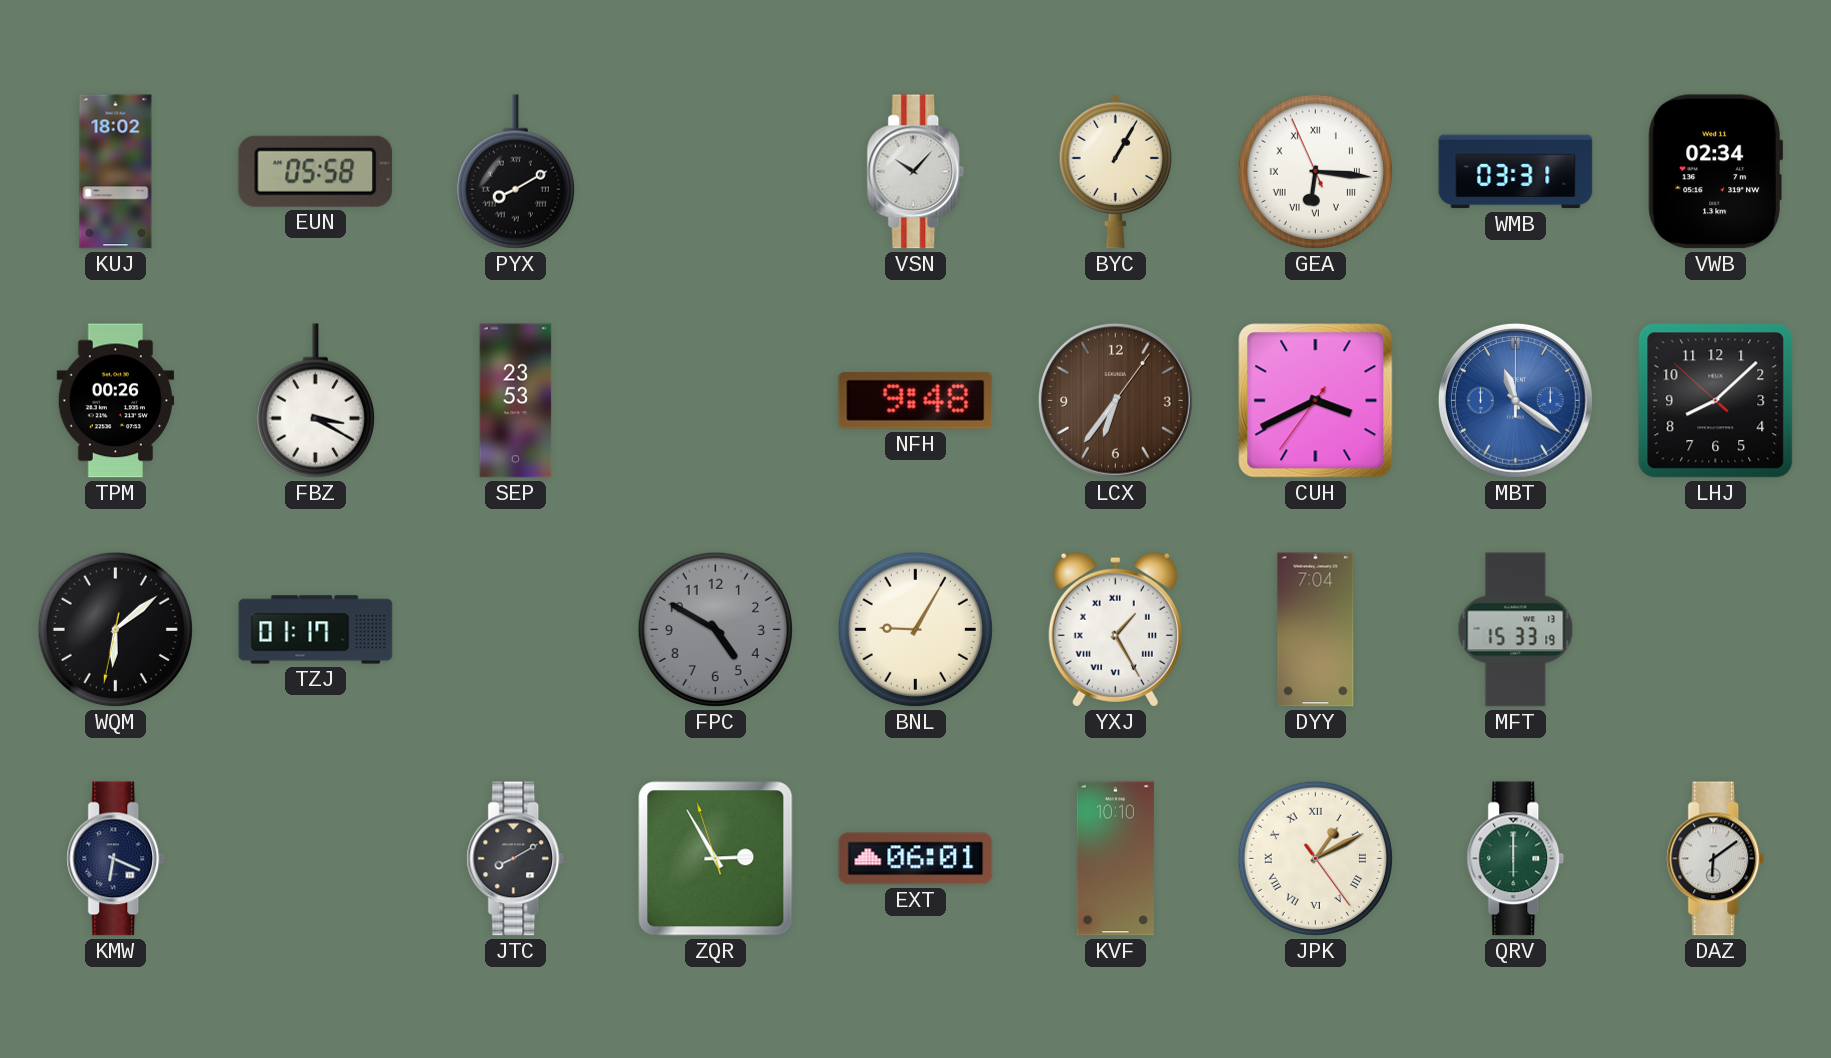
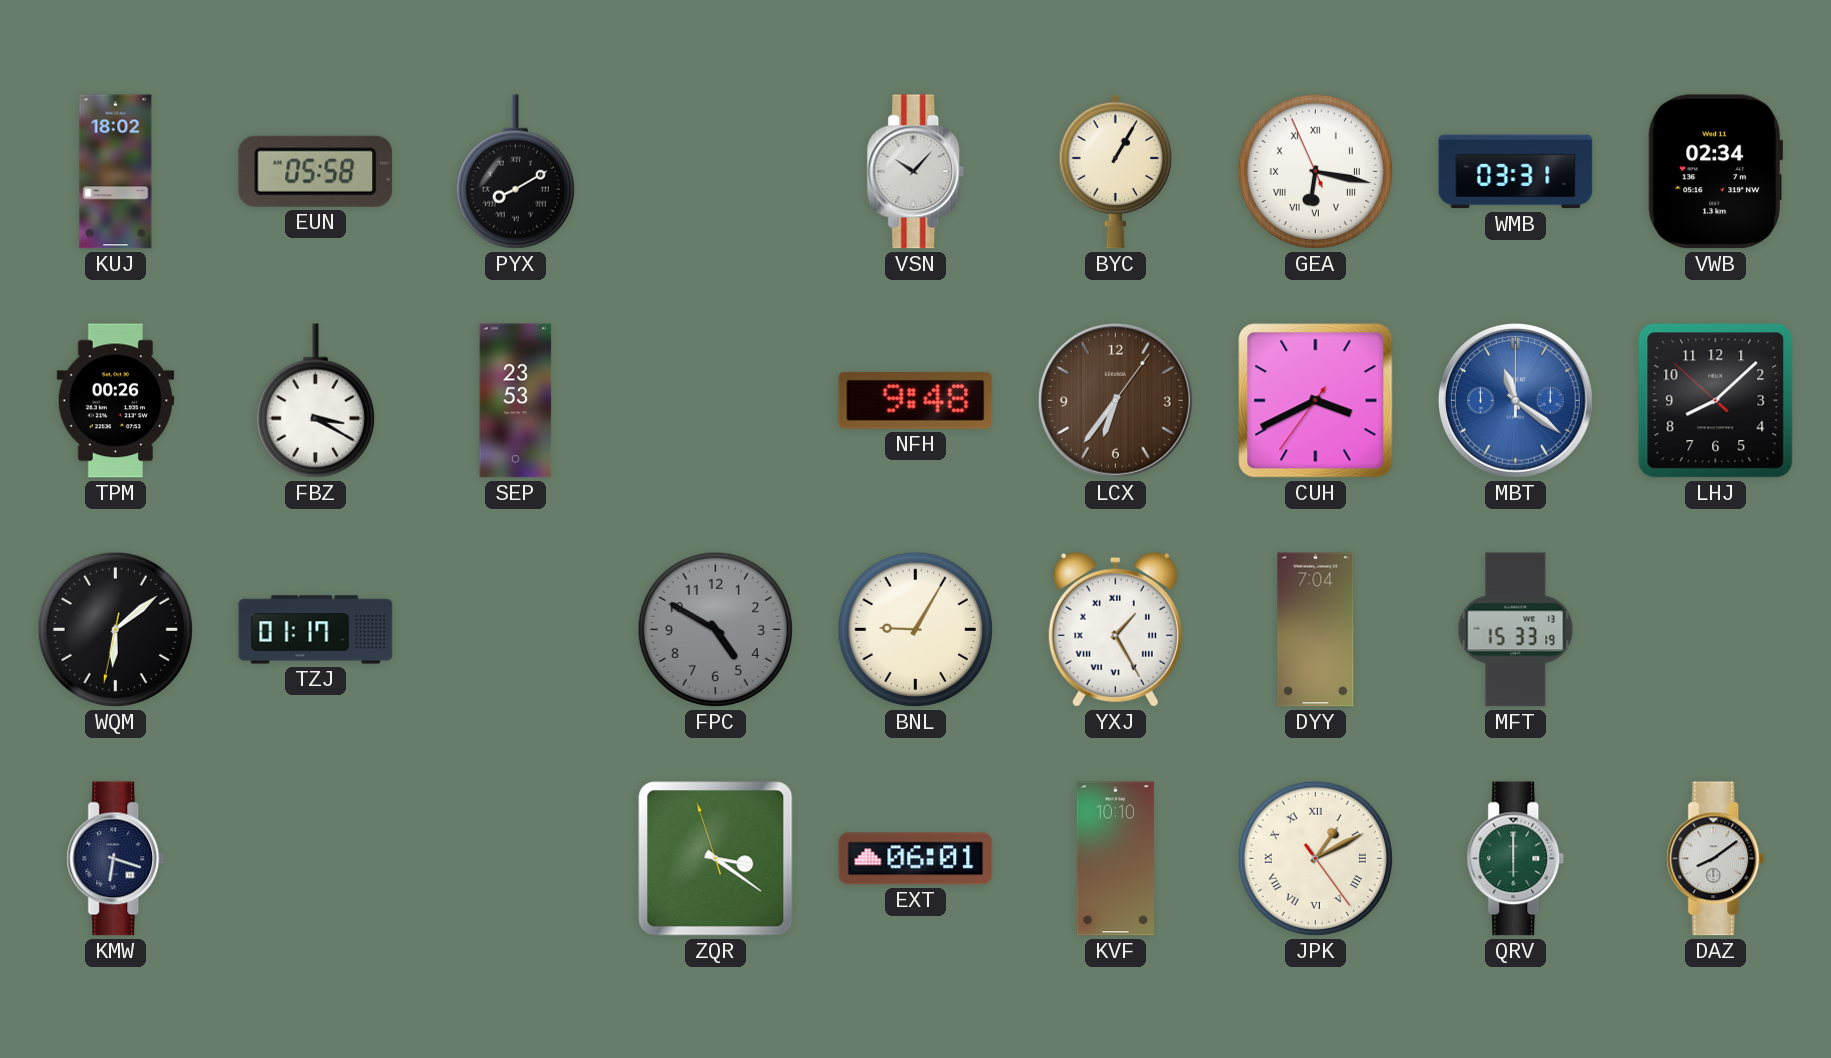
GEA: 6:15 -> 6:16
KMW: 6:19 -> 6:18
JTC: 8:10 -> none
ZQR: 2:54 -> 3:20
DAZ: 6:09 -> 8:09
